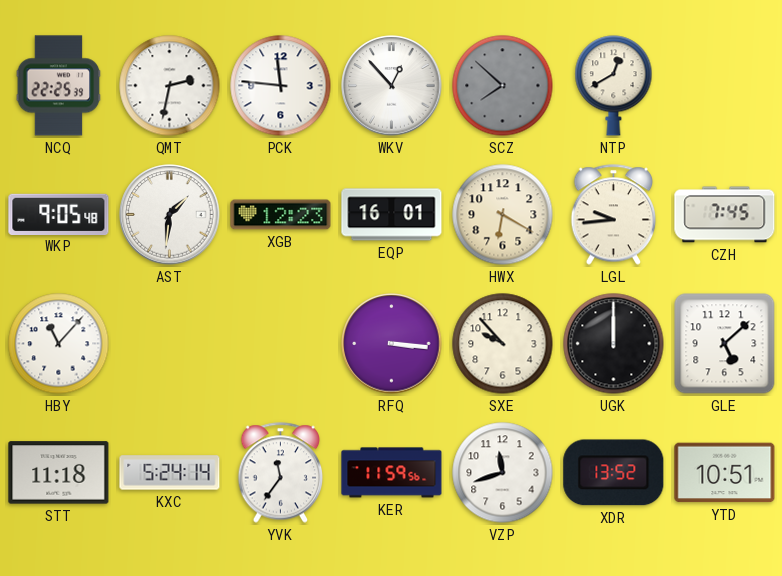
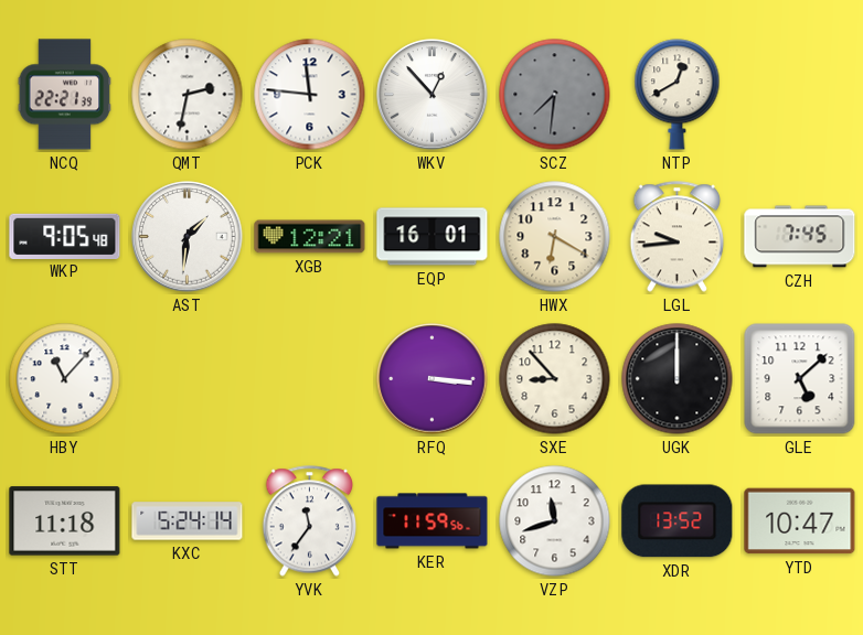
NCQ: 22:25 -> 22:21
SCZ: 7:52 -> 7:31
XGB: 12:23 -> 12:21
SXE: 9:53 -> 8:53
YTD: 10:51 -> 10:47
